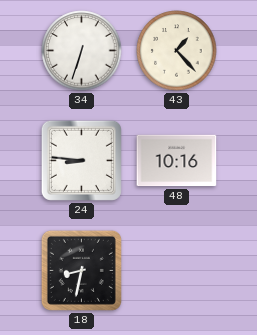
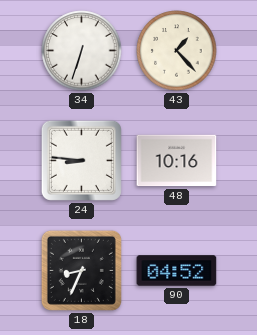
18: 8:32 -> 8:34
90: none -> 04:52
